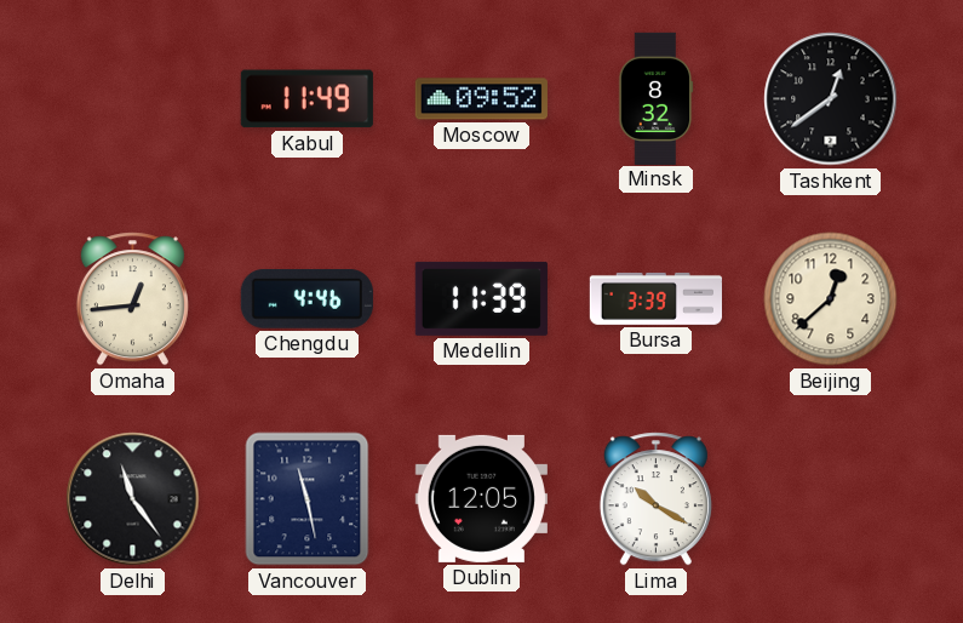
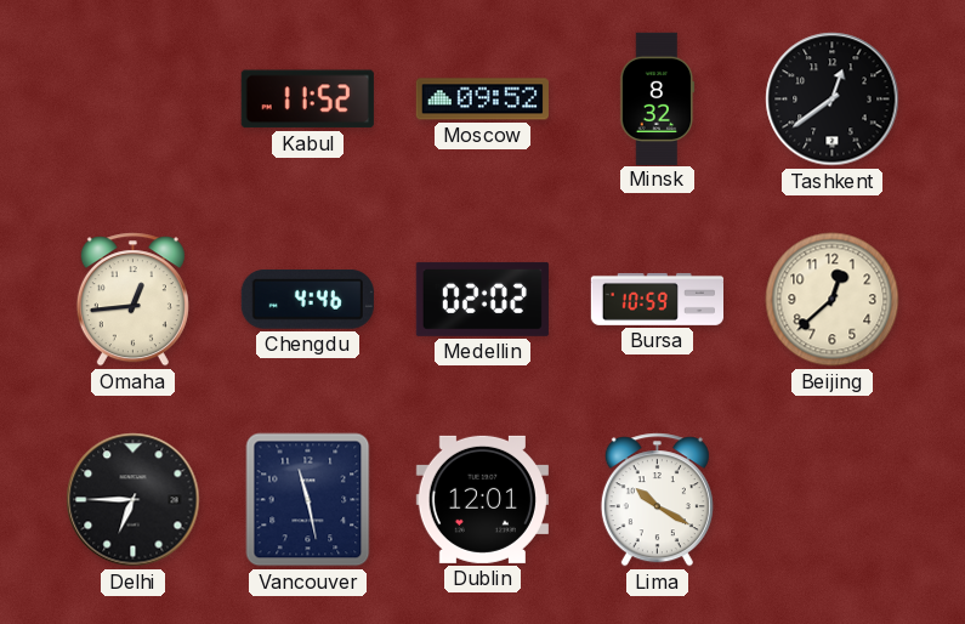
Kabul: 11:49 -> 11:52
Medellin: 11:39 -> 02:02
Bursa: 3:39 -> 10:59
Delhi: 11:24 -> 6:45
Dublin: 12:05 -> 12:01
